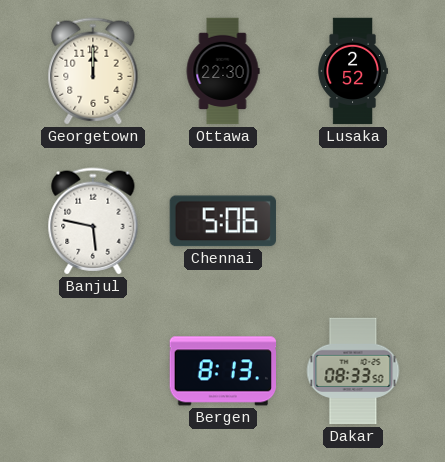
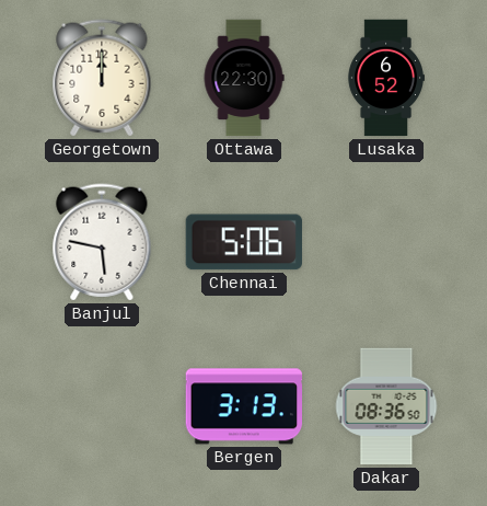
Lusaka: 2:52 -> 6:52
Bergen: 8:13 -> 3:13
Dakar: 08:33 -> 08:36
